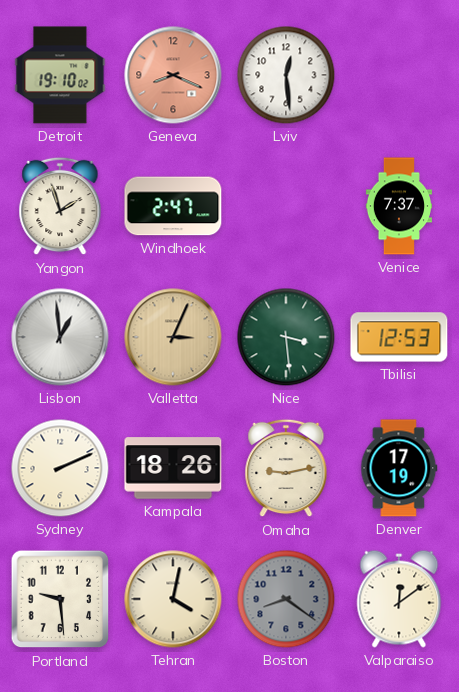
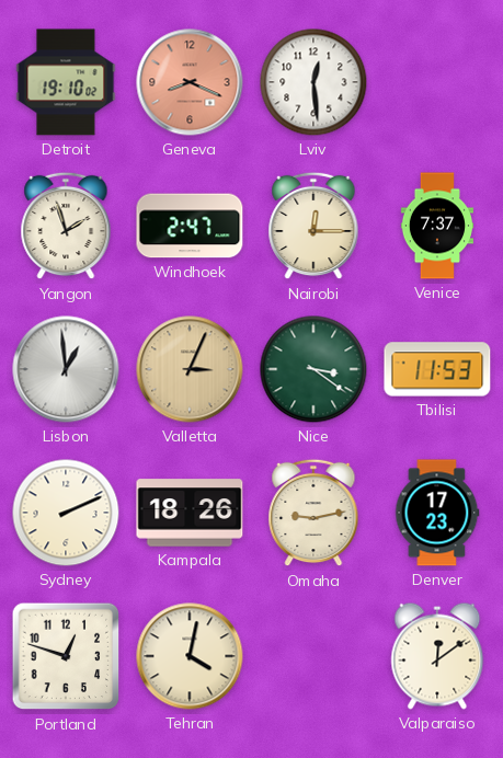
Nairobi: none -> 12:15
Nice: 3:29 -> 3:21
Tbilisi: 12:53 -> 11:53
Denver: 17:19 -> 17:23
Portland: 9:29 -> 12:48
Boston: 8:21 -> none
